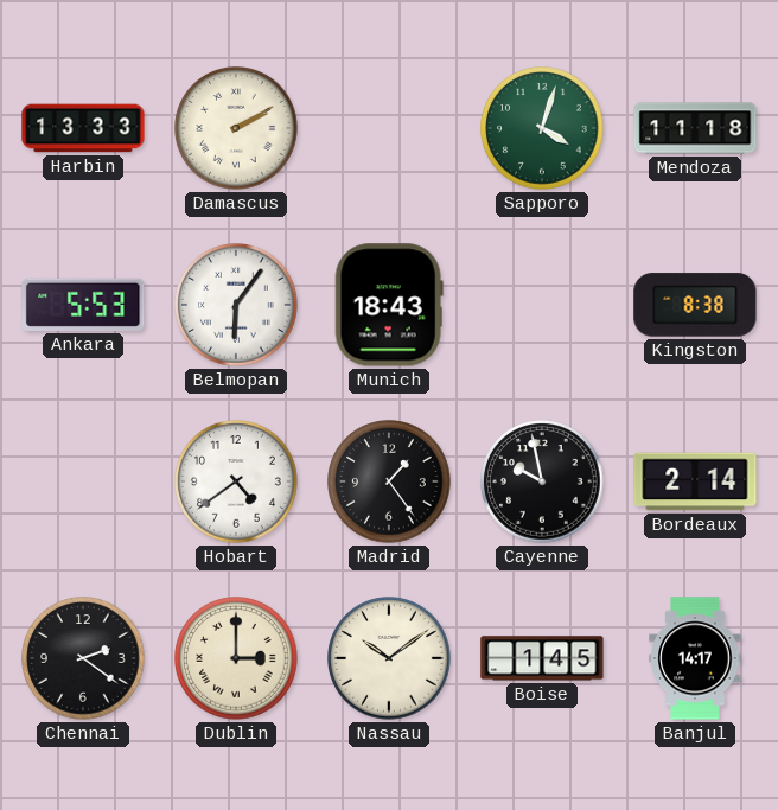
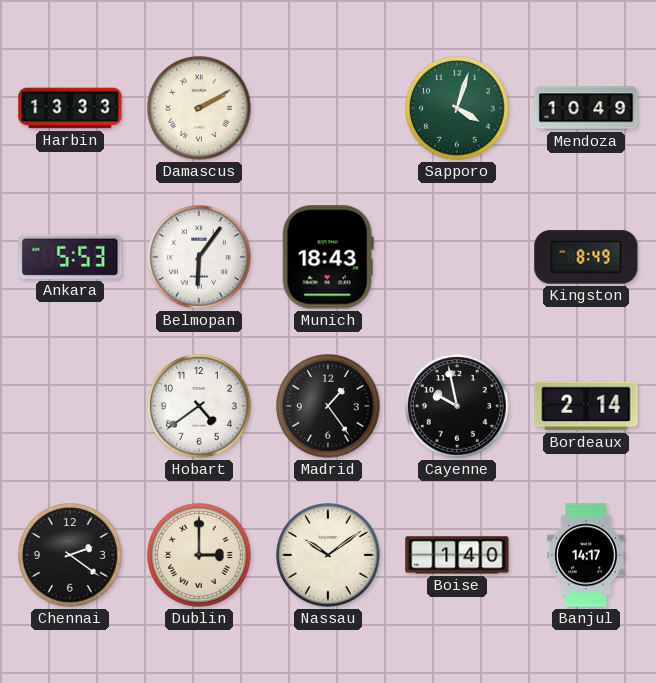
Mendoza: 11:18 -> 10:49
Kingston: 8:38 -> 8:49
Boise: 1:45 -> 1:40
